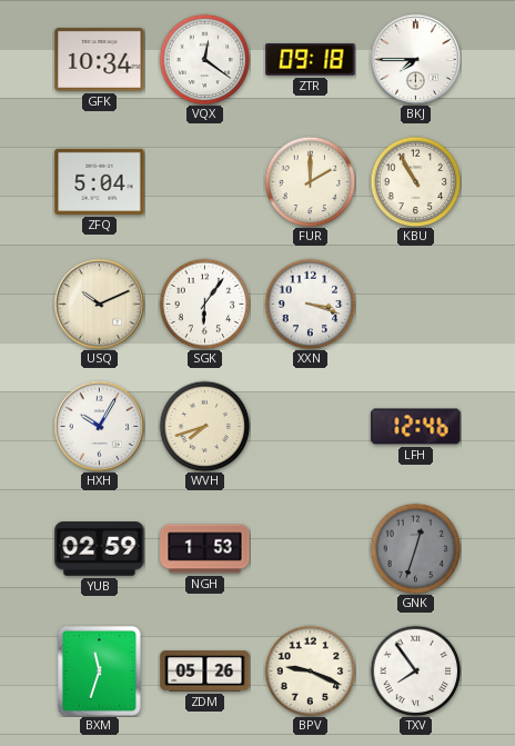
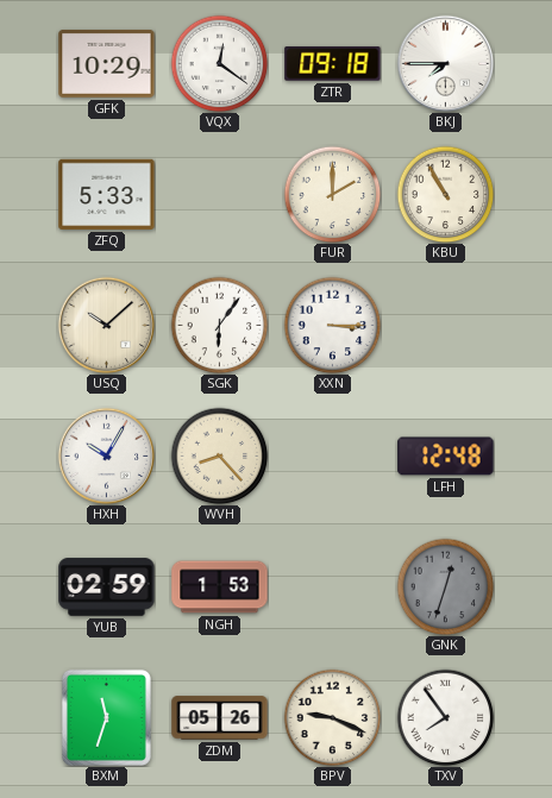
GFK: 10:34 -> 10:29
ZFQ: 5:04 -> 5:33
USQ: 10:11 -> 10:08
XXN: 3:18 -> 3:15
WVH: 7:42 -> 8:23
LFH: 12:46 -> 12:48
